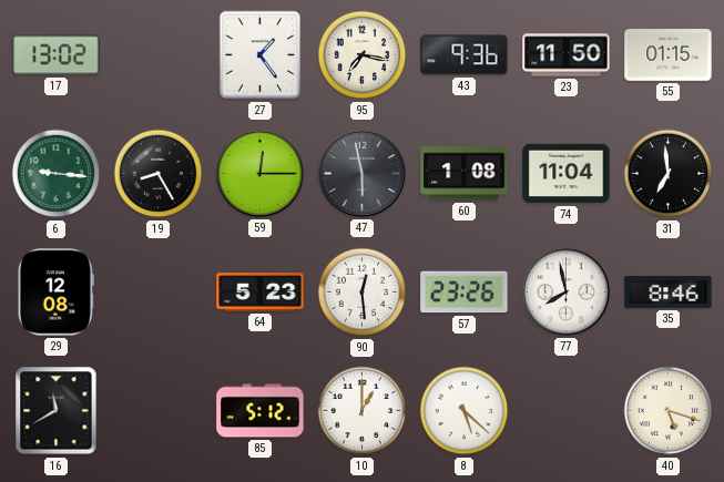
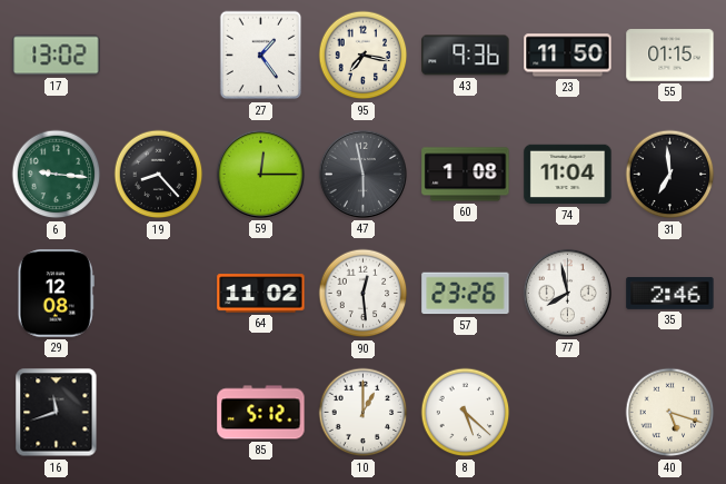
19: 8:25 -> 8:23
64: 5:23 -> 11:02
35: 8:46 -> 2:46
16: 11:40 -> 11:42
